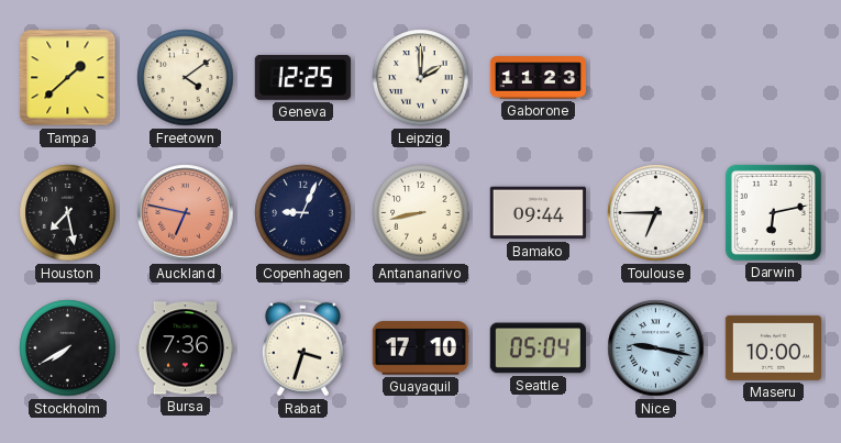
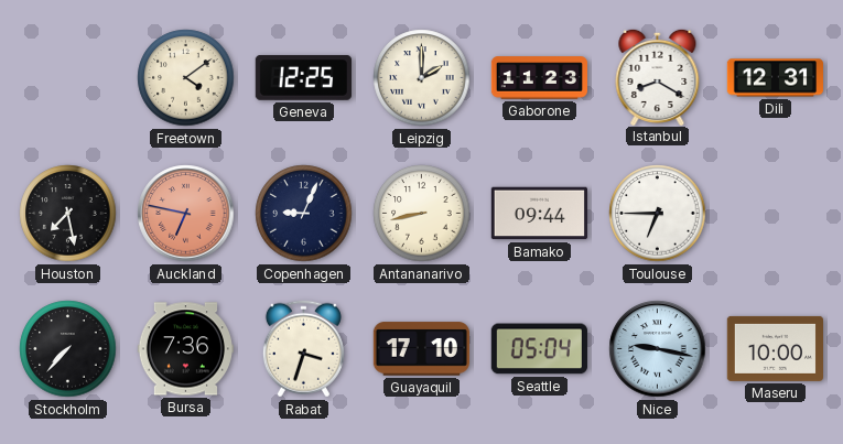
Tampa: 1:38 -> none
Istanbul: none -> 8:20
Dili: none -> 12:31
Darwin: 6:13 -> none
Stockholm: 7:40 -> 7:37
